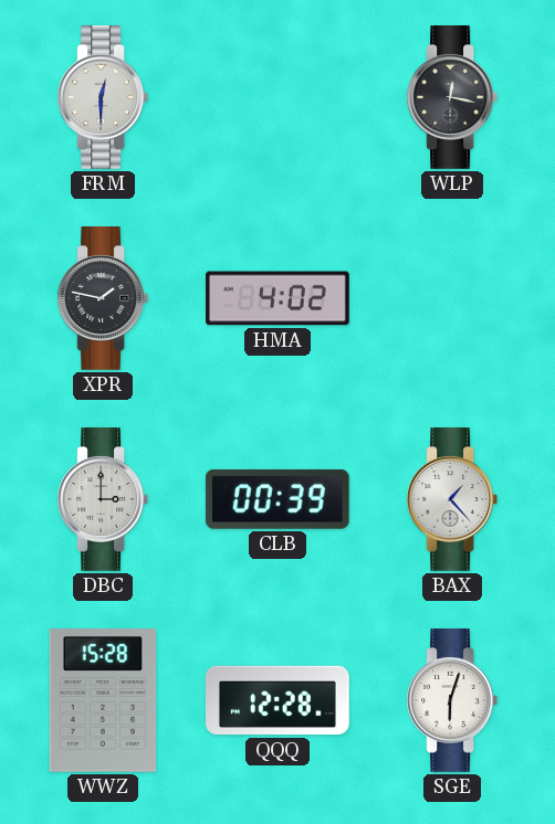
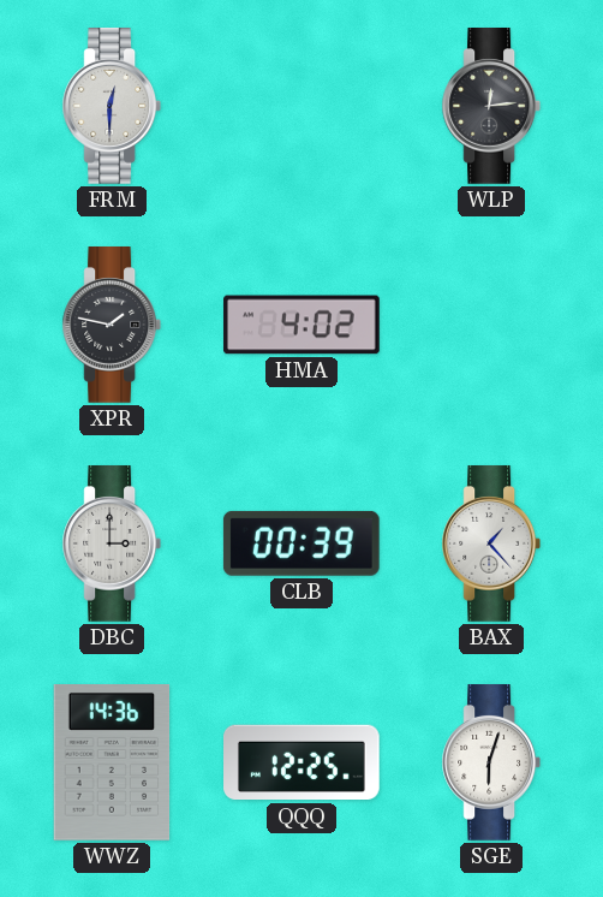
WLP: 12:17 -> 12:14
WWZ: 15:28 -> 14:36
QQQ: 12:28 -> 12:25
